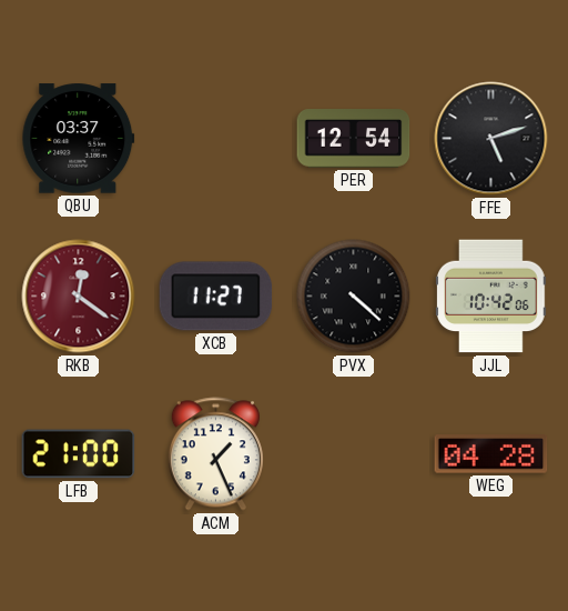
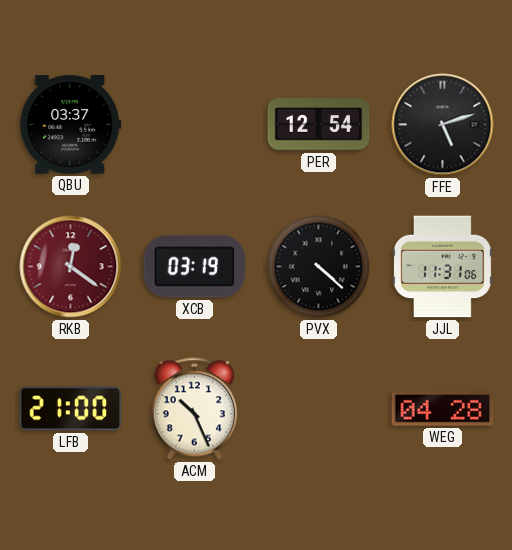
XCB: 11:27 -> 03:19
JJL: 10:42 -> 11:31
ACM: 1:26 -> 10:26
